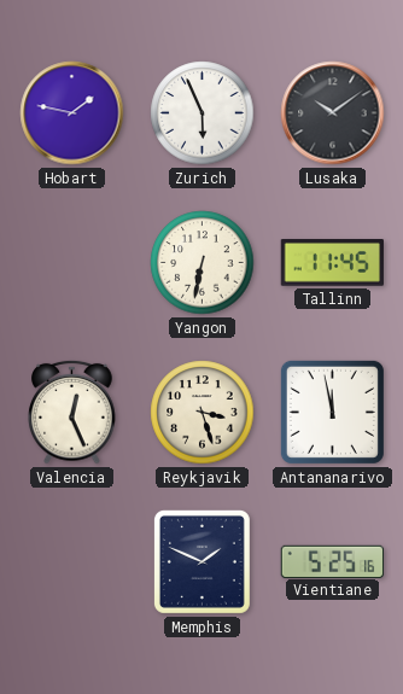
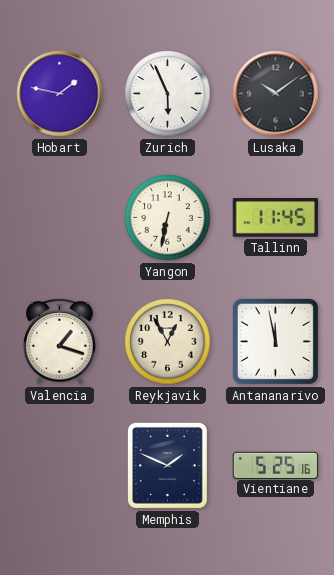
Valencia: 12:26 -> 1:18
Reykjavik: 3:27 -> 12:55
